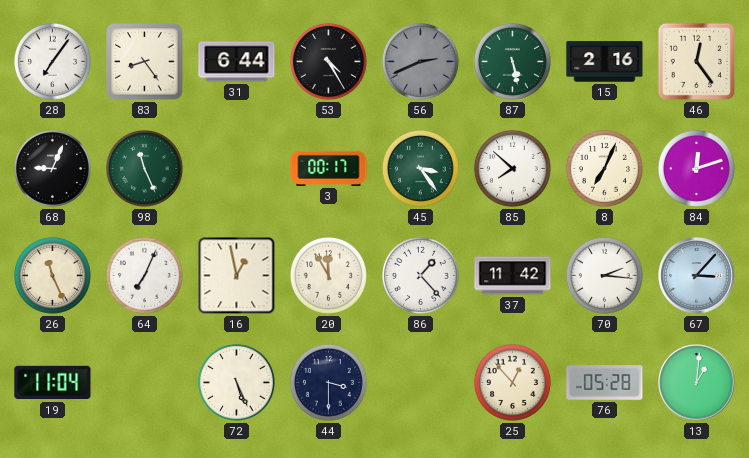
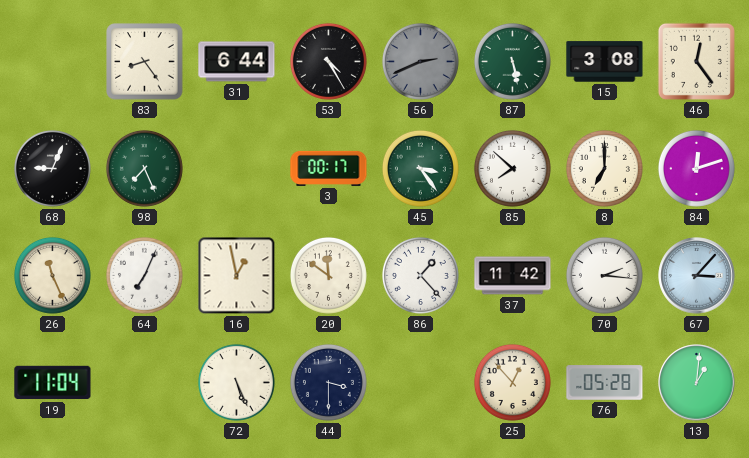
28: 7:06 -> none
15: 2:16 -> 3:08
98: 11:26 -> 7:26
8: 7:04 -> 7:00
20: 11:55 -> 11:51
